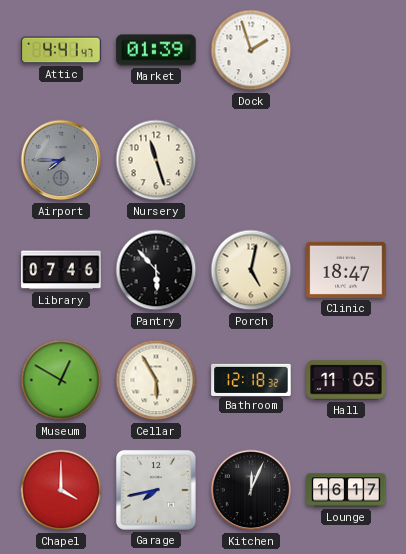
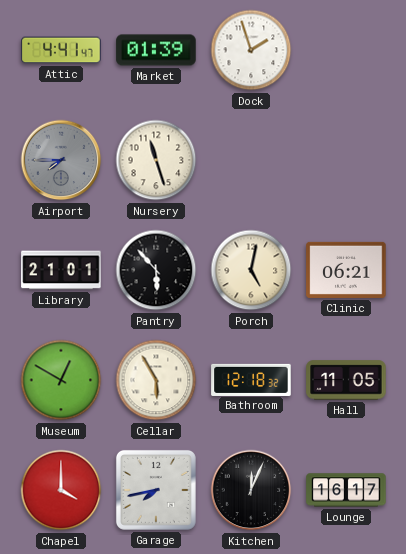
Library: 07:46 -> 21:01
Clinic: 18:47 -> 06:21
